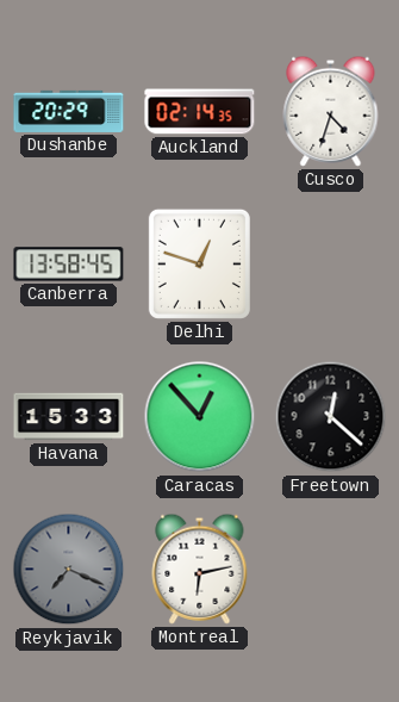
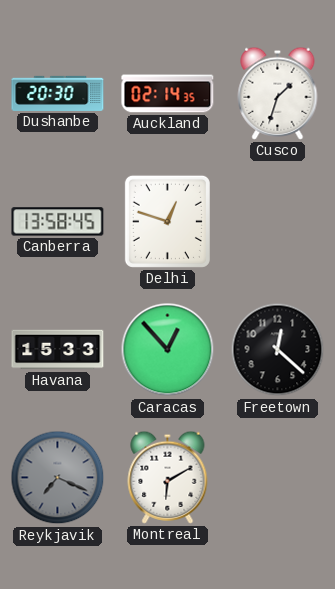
Dushanbe: 20:29 -> 20:30
Cusco: 4:33 -> 1:33
Montreal: 6:13 -> 6:10
